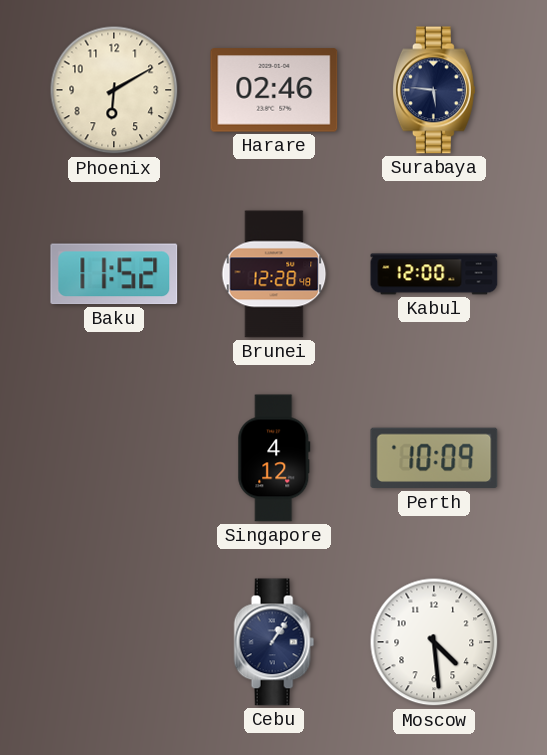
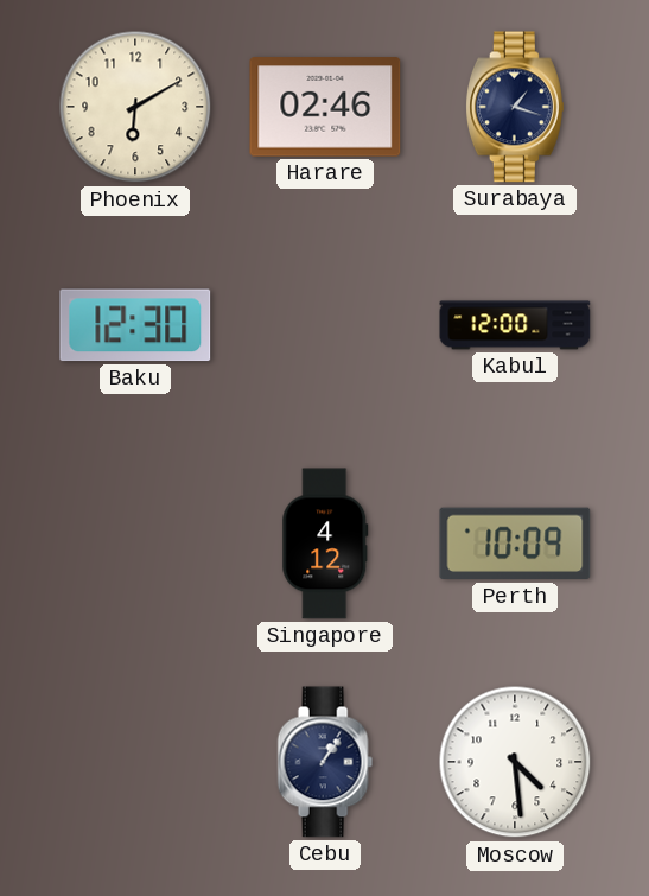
Surabaya: 5:46 -> 1:18
Baku: 11:52 -> 12:30
Brunei: 12:28 -> none
